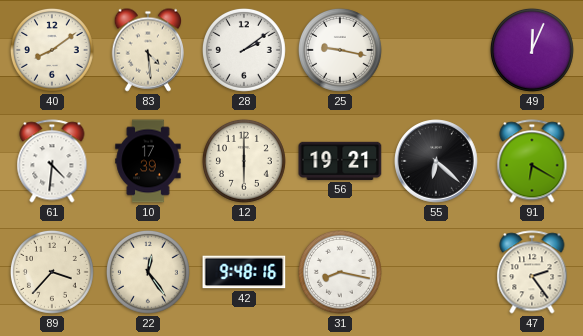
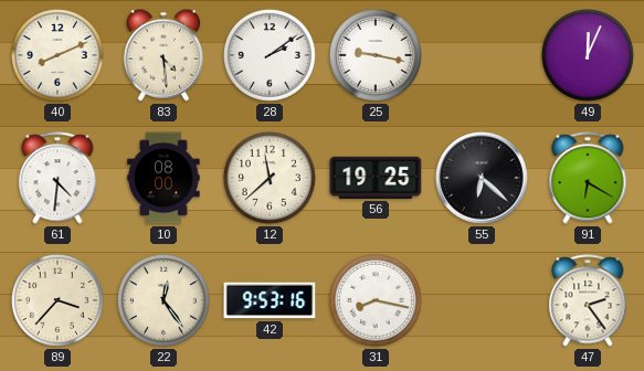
40: 8:09 -> 8:11
10: 17:39 -> 08:00
12: 6:00 -> 11:38
56: 19:21 -> 19:25
42: 9:48 -> 9:53
